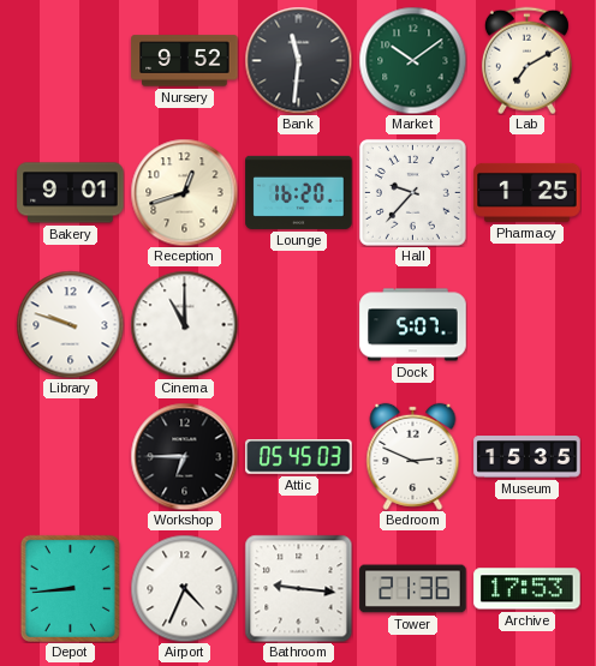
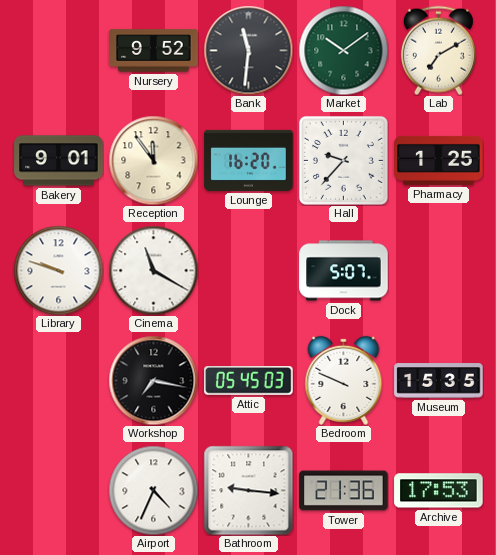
Reception: 12:42 -> 11:54
Cinema: 11:00 -> 11:20
Workshop: 6:45 -> 7:17
Bedroom: 2:49 -> 9:49
Depot: 8:44 -> none
